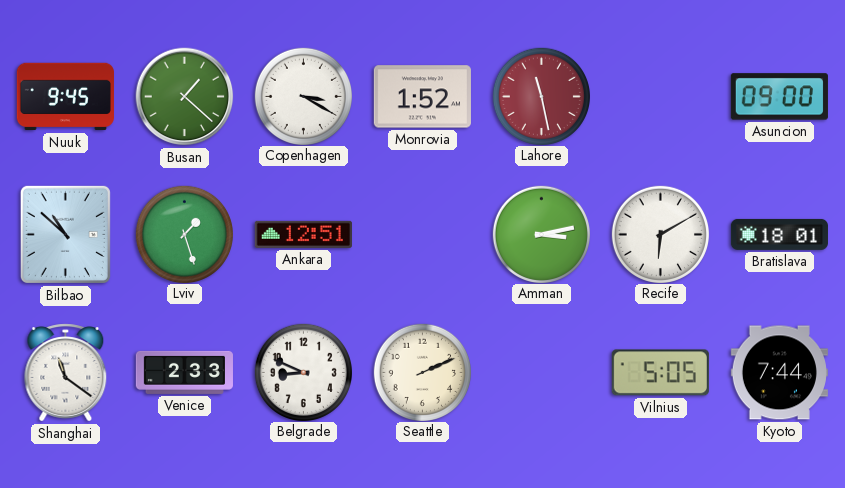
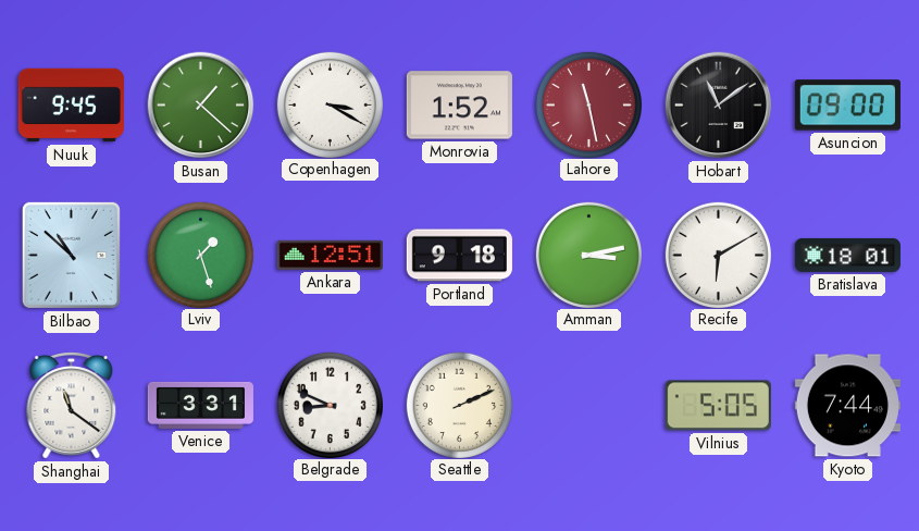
Hobart: none -> 11:09
Portland: none -> 9:18
Venice: 2:33 -> 3:31
